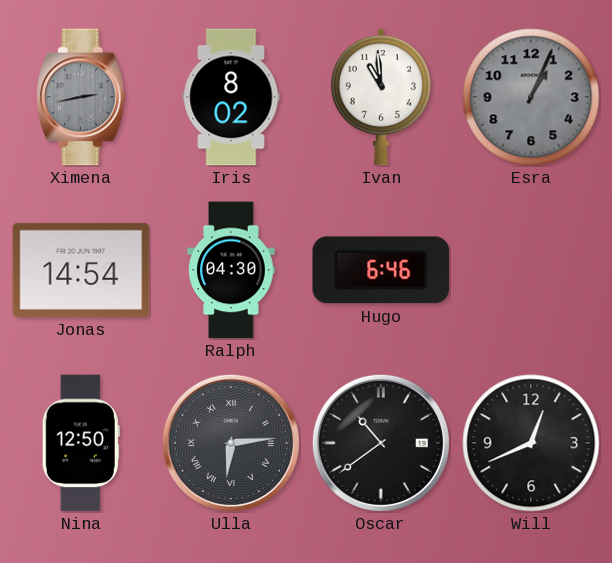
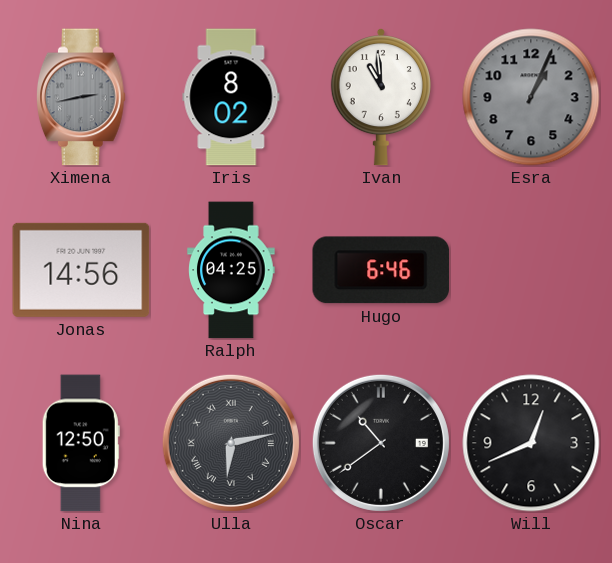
Jonas: 14:54 -> 14:56
Ralph: 04:30 -> 04:25
Ulla: 6:14 -> 6:13
